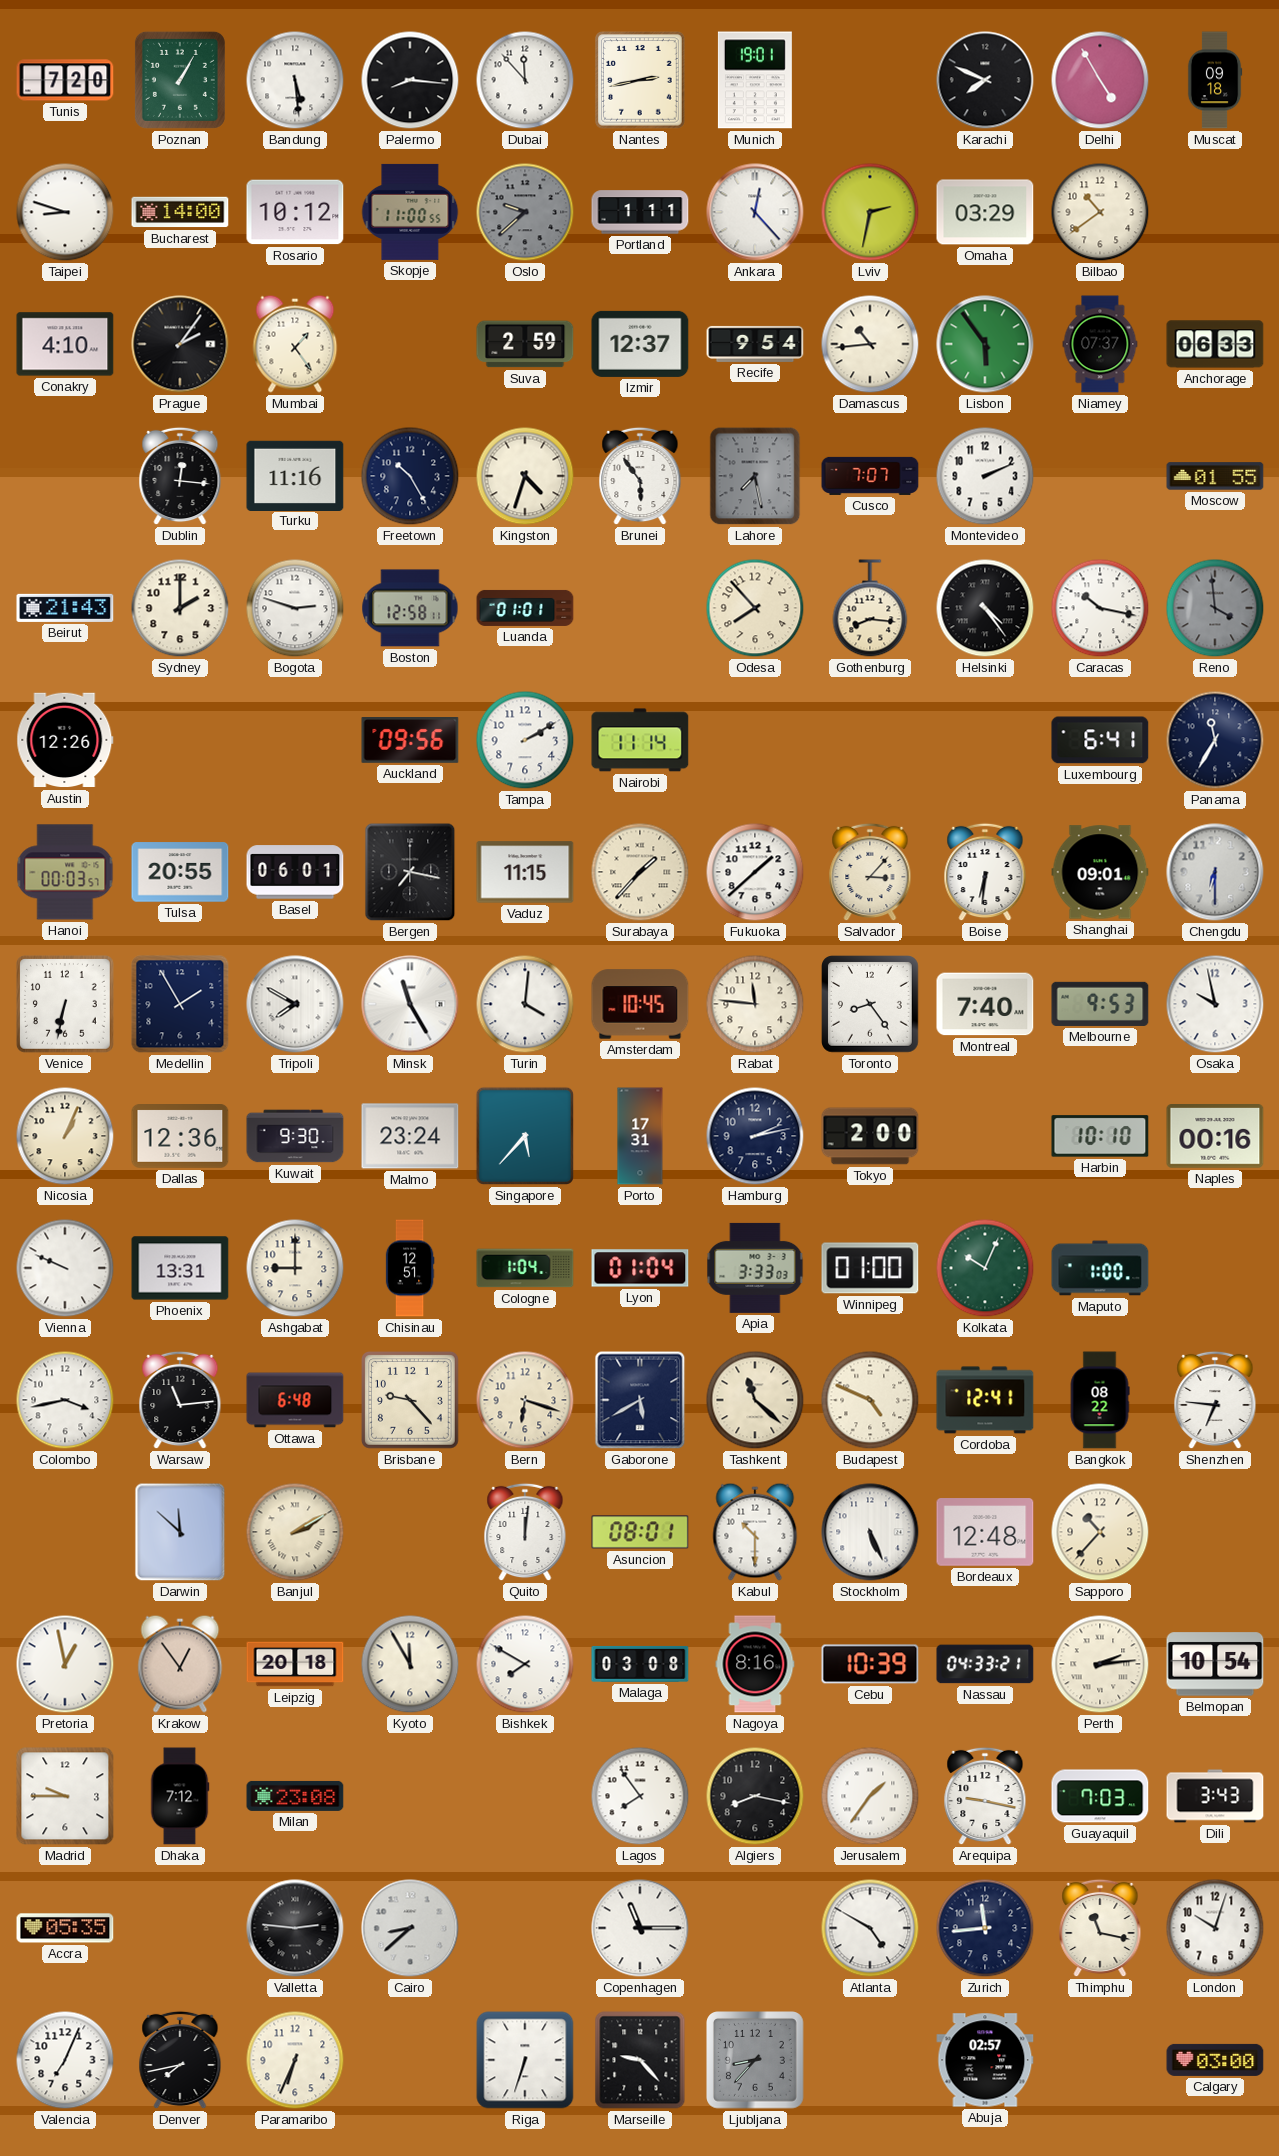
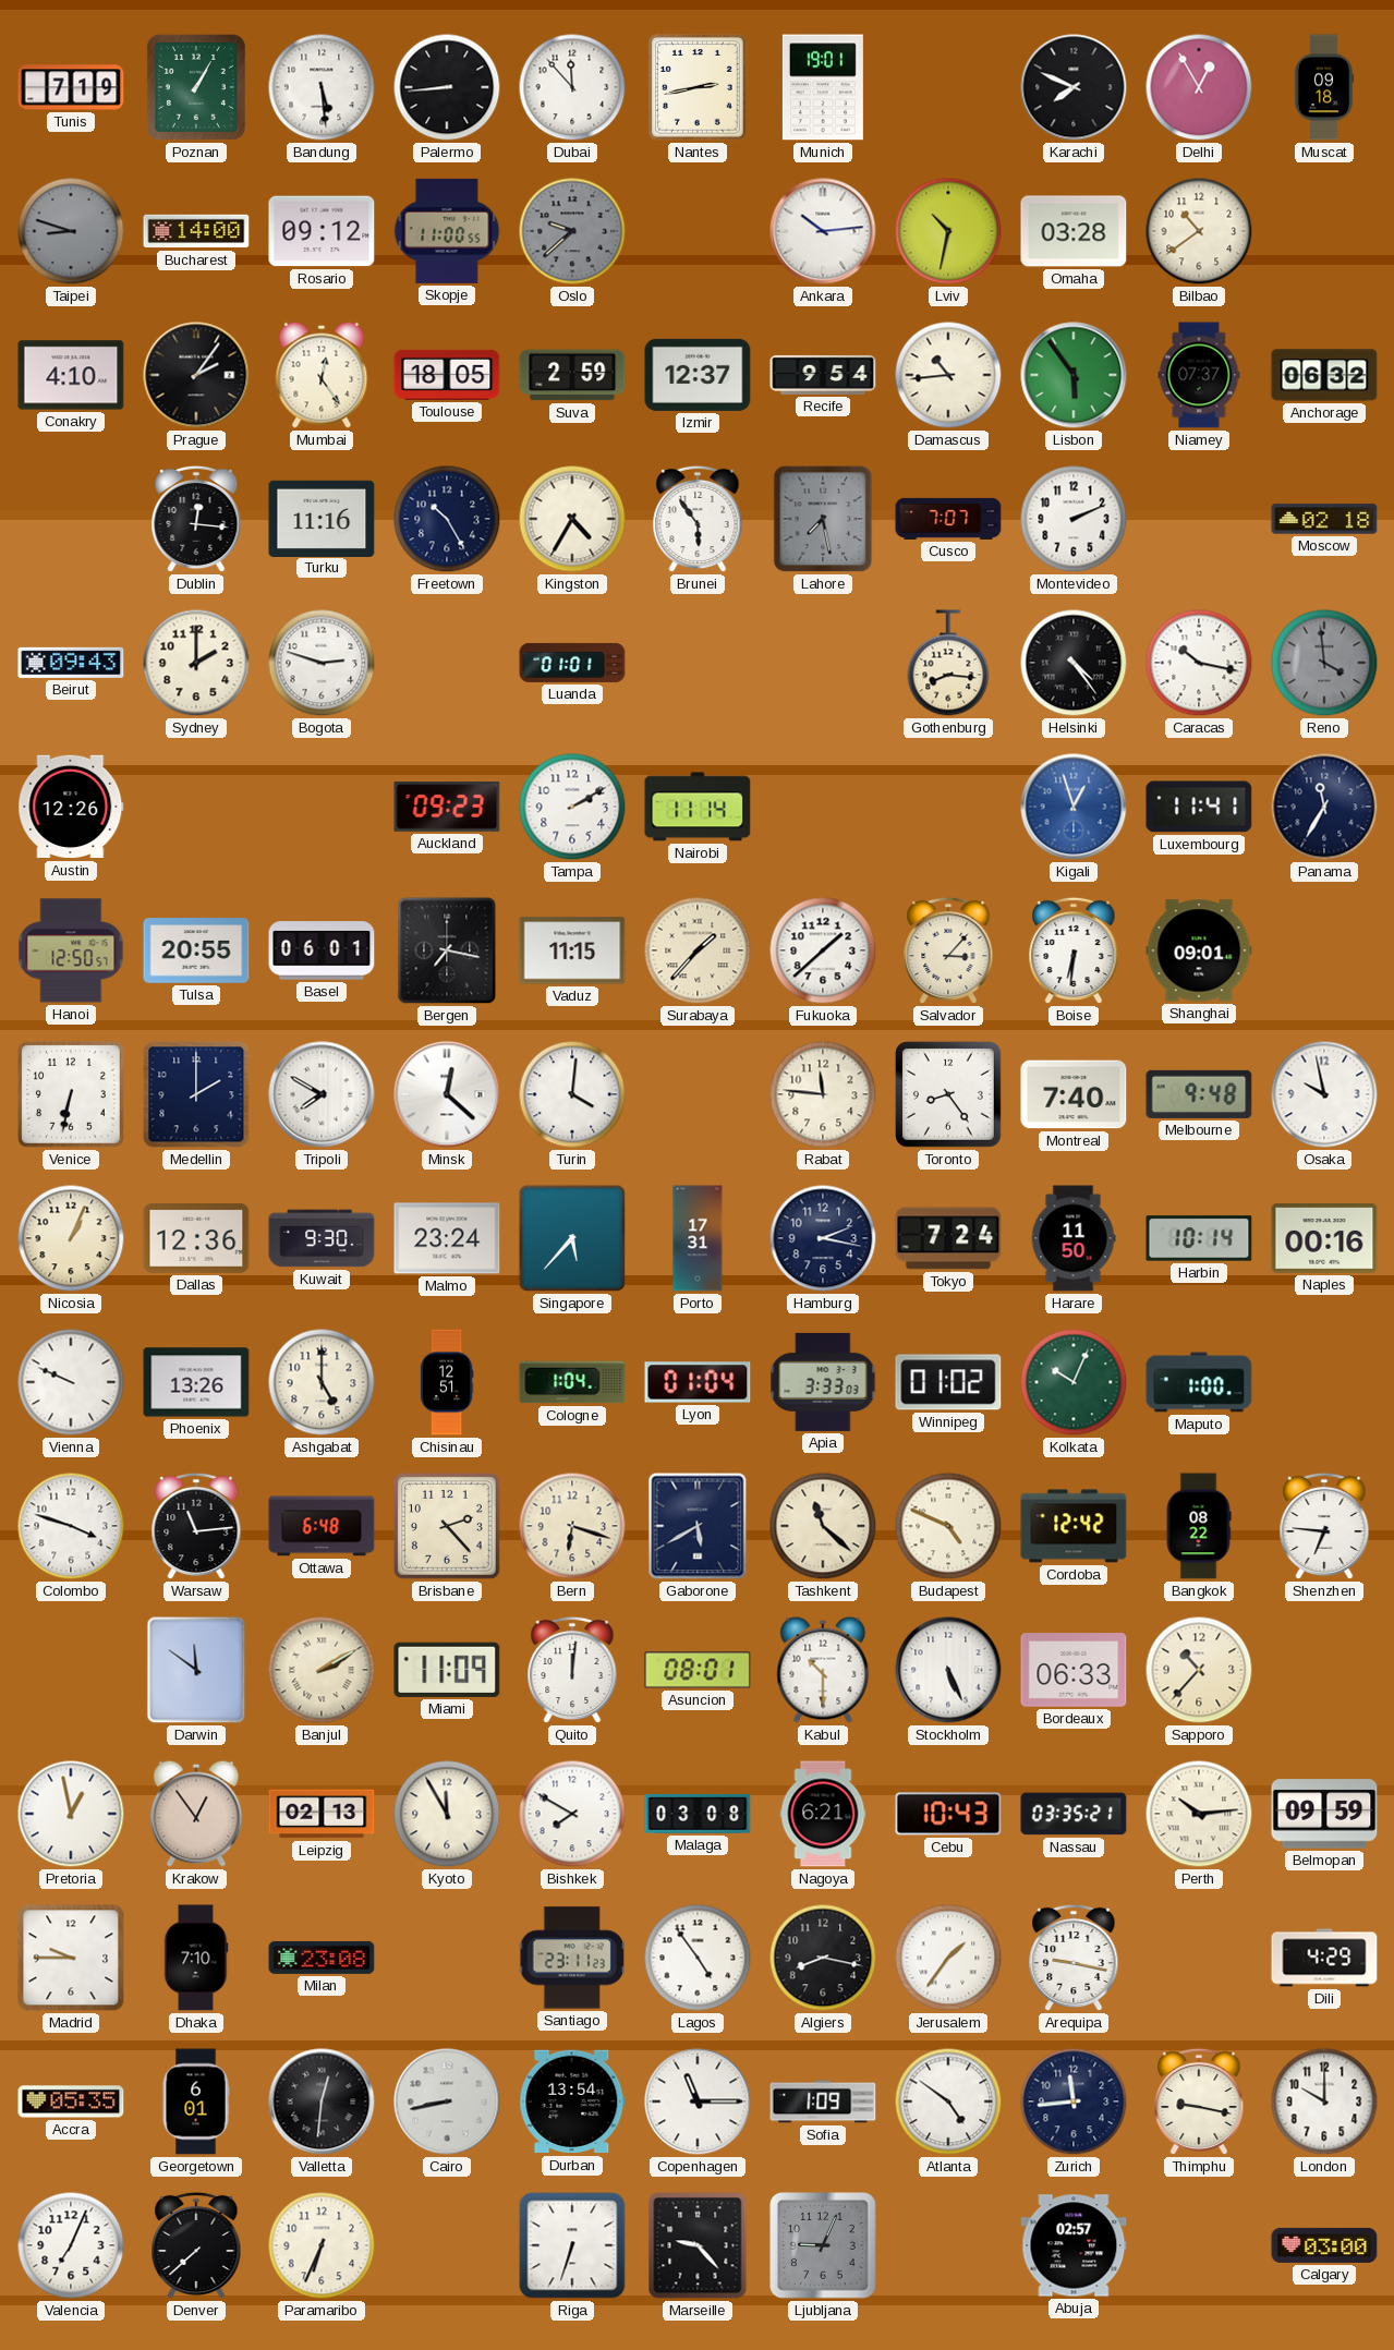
Tunis: 7:20 -> 7:19
Palermo: 8:16 -> 8:44
Delhi: 4:55 -> 12:55
Taipei dial: white -> grey
Rosario: 10:12 -> 09:12
Portland: 1:11 -> none
Ankara: 12:23 -> 10:14
Lviv: 2:32 -> 10:32
Omaha: 03:29 -> 03:28
Mumbai: 1:24 -> 12:24
Toulouse: none -> 18:05
Anchorage: 06:33 -> 06:32
Kingston: 4:33 -> 4:35
Moscow: 01:55 -> 02:18
Beirut: 21:43 -> 09:43
Boston: 12:58 -> none
Odesa: 7:53 -> none
Auckland: 09:56 -> 09:23
Kigali: none -> 12:57
Luxembourg: 6:41 -> 11:41
Hanoi: 00:03 -> 12:50
Chengdu: 6:30 -> none
Medellin: 1:55 -> 2:00
Minsk: 11:25 -> 12:22
Amsterdam: 10:45 -> none
Melbourne: 9:53 -> 9:48
Hamburg: 2:13 -> 2:17
Tokyo: 2:00 -> 7:24
Harare: none -> 11:50
Harbin: 10:10 -> 10:14
Phoenix: 13:31 -> 13:26
Ashgabat: 9:00 -> 5:00
Winnipeg: 01:00 -> 01:02
Colombo: 3:43 -> 3:48
Brisbane: 9:23 -> 2:23
Cordoba: 12:41 -> 12:42
Darwin: 11:52 -> 11:51
Miami: none -> 11:09
Bordeaux: 12:48 -> 06:33
Leipzig: 20:18 -> 02:13
Nagoya: 8:16 -> 6:21
Cebu: 10:39 -> 10:43
Nassau: 04:33 -> 03:35
Perth: 2:14 -> 10:14
Belmopan: 10:54 -> 09:59
Dhaka: 7:12 -> 7:10
Santiago: none -> 23:11
Lagos: 7:54 -> 4:54
Guayaquil: 7:03 -> none
Dili: 3:43 -> 4:29
Georgetown: none -> 6:01
Valletta: 2:46 -> 12:31
Cairo: 8:38 -> 8:43
Durban: none -> 13:54
Sofia: none -> 1:09
Atlanta: 4:50 -> 4:51
Thimphu: 11:17 -> 9:17
London: 10:03 -> 10:00
Denver: 7:43 -> 7:38
Ljubljana: 8:37 -> 9:04
